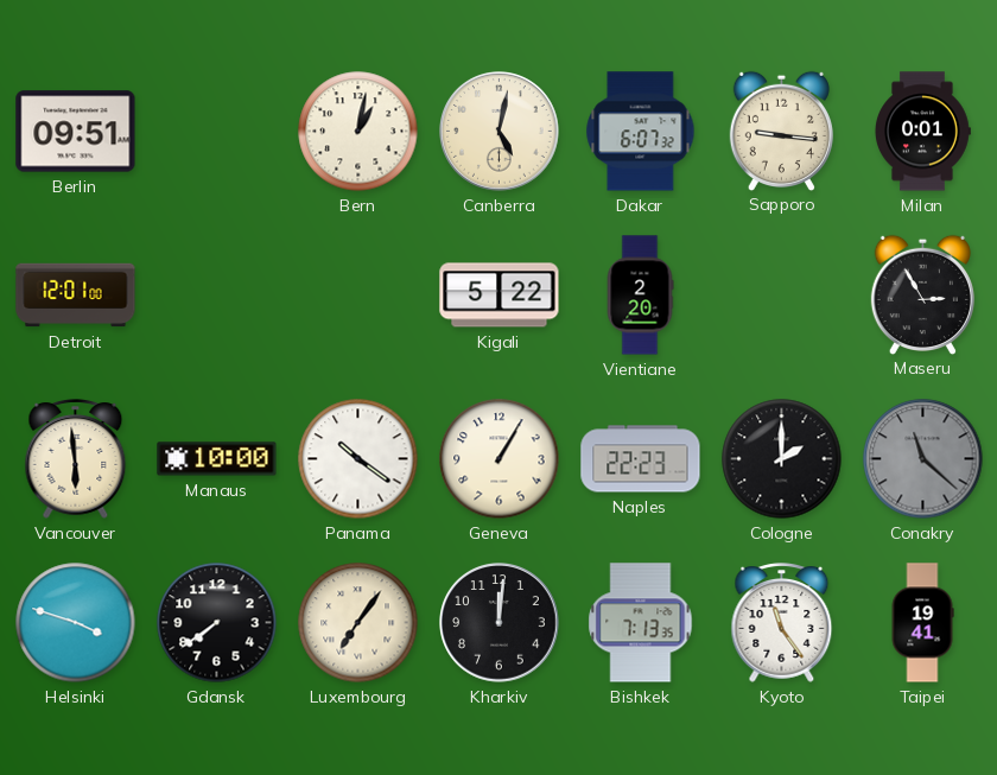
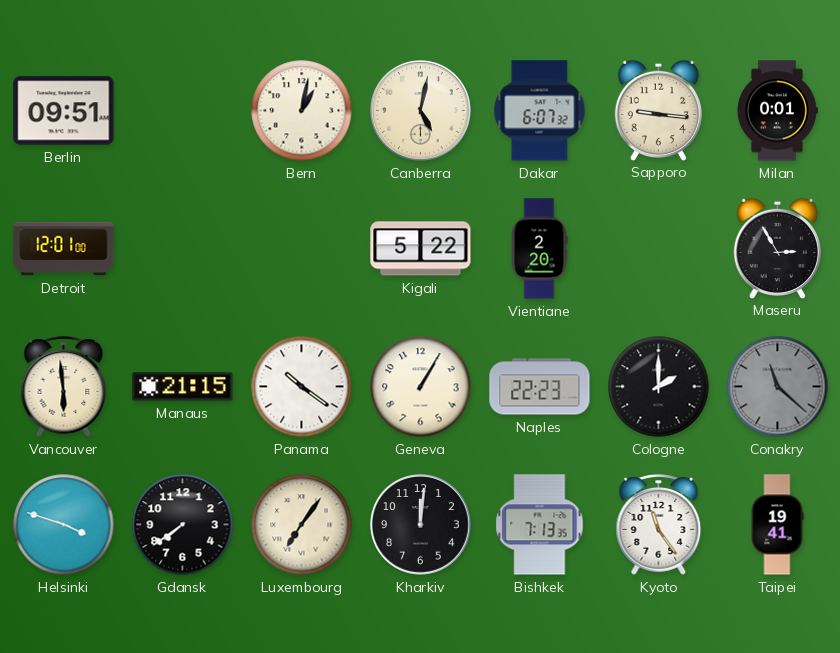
Manaus: 10:00 -> 21:15
